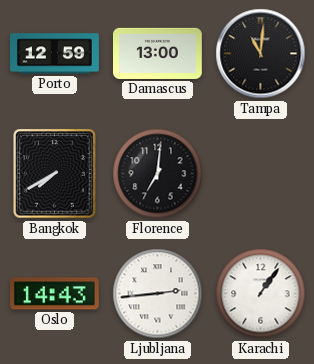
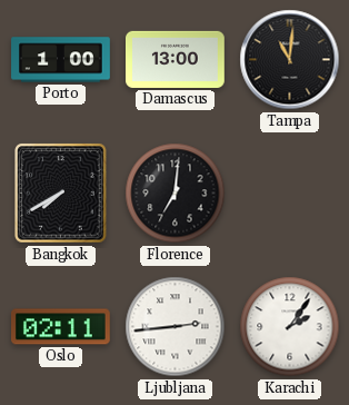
Porto: 12:59 -> 1:00
Oslo: 14:43 -> 02:11
Karachi: 1:06 -> 2:06
